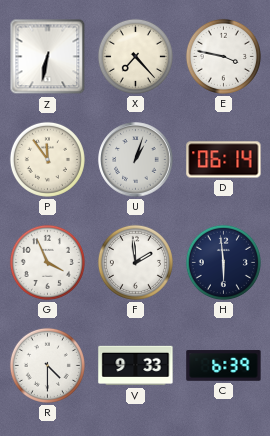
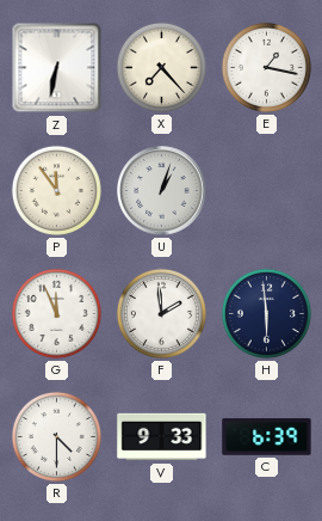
E: 3:47 -> 1:17
D: 06:14 -> none
G: 3:56 -> 11:56
